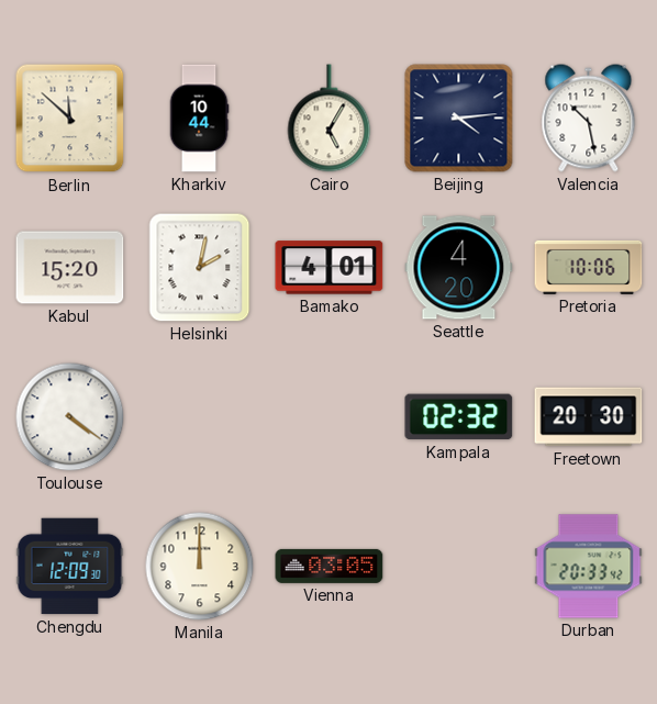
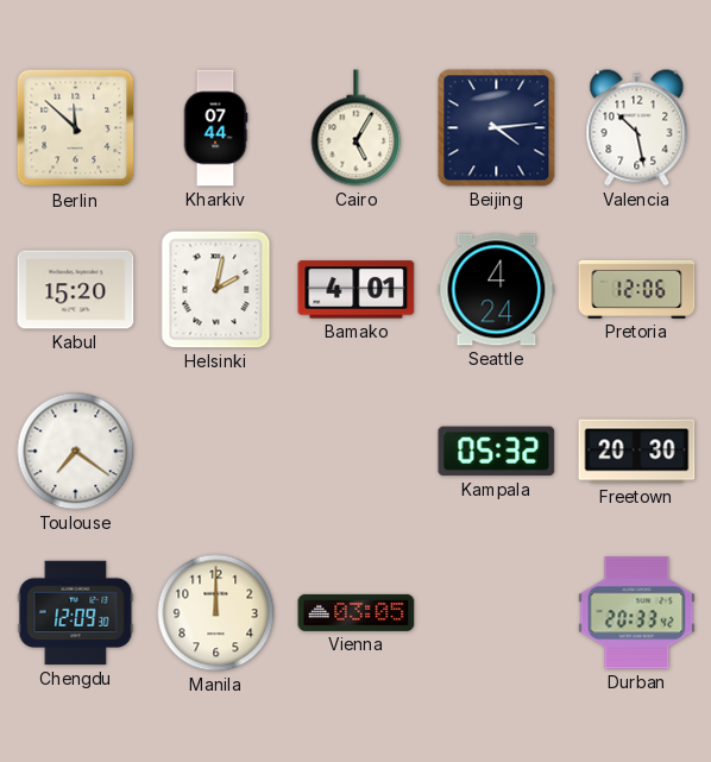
Kharkiv: 10:44 -> 07:44
Seattle: 4:20 -> 4:24
Pretoria: 10:06 -> 12:06
Toulouse: 4:21 -> 7:21
Kampala: 02:32 -> 05:32
